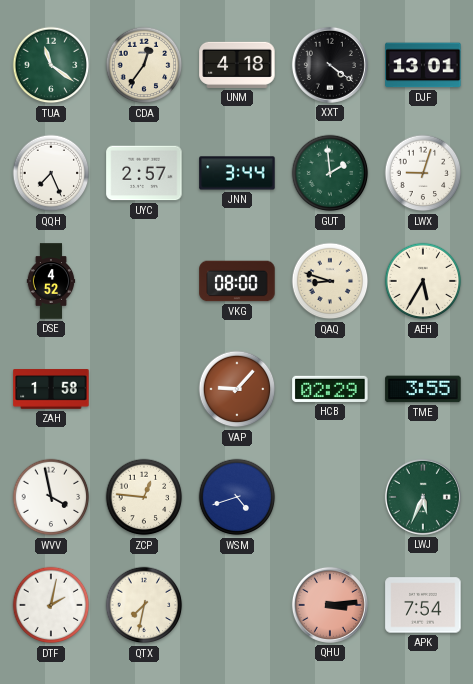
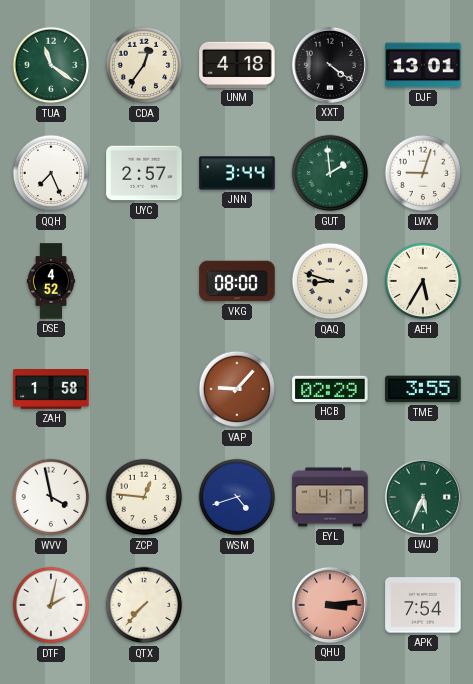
EYL: none -> 4:17
QTX: 7:32 -> 7:37
